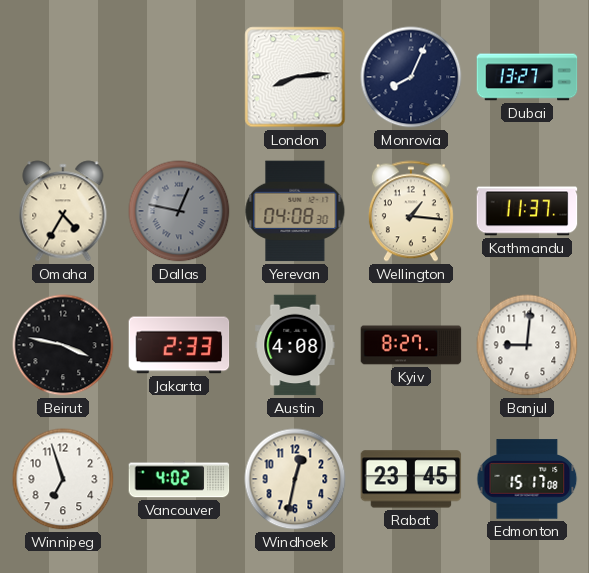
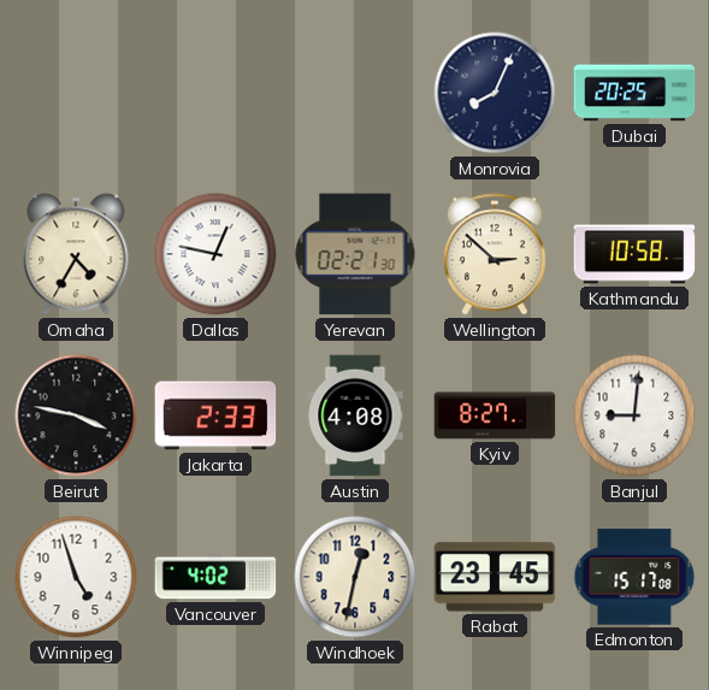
London: 8:14 -> none
Dubai: 13:27 -> 20:25
Dallas dial: grey -> white
Yerevan: 04:08 -> 02:21
Wellington: 1:16 -> 2:52
Kathmandu: 11:37 -> 10:58
Winnipeg: 6:57 -> 4:57
